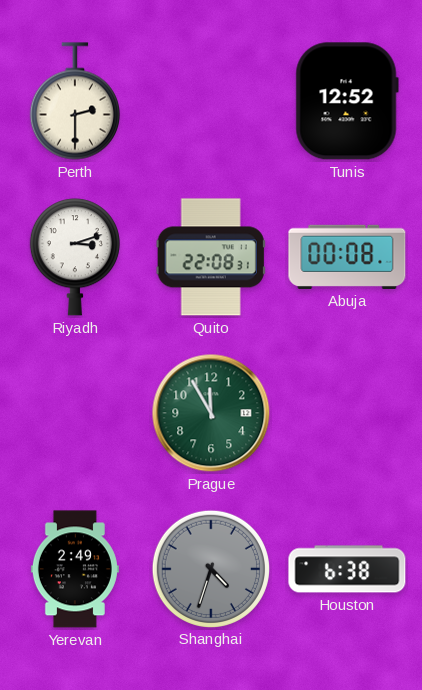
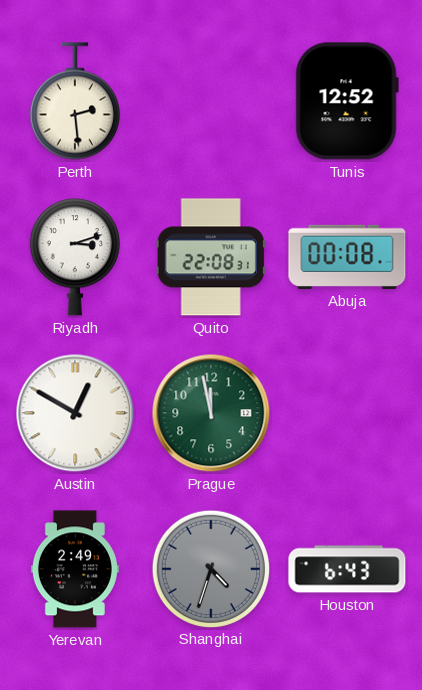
Perth: 2:30 -> 2:29
Austin: none -> 12:50
Prague: 11:55 -> 11:58
Houston: 6:38 -> 6:43
